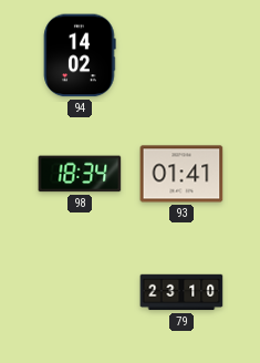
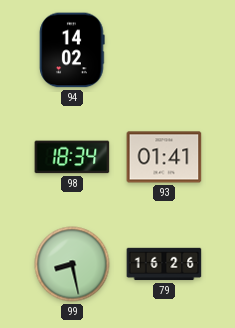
99: none -> 8:28
79: 23:10 -> 16:26
